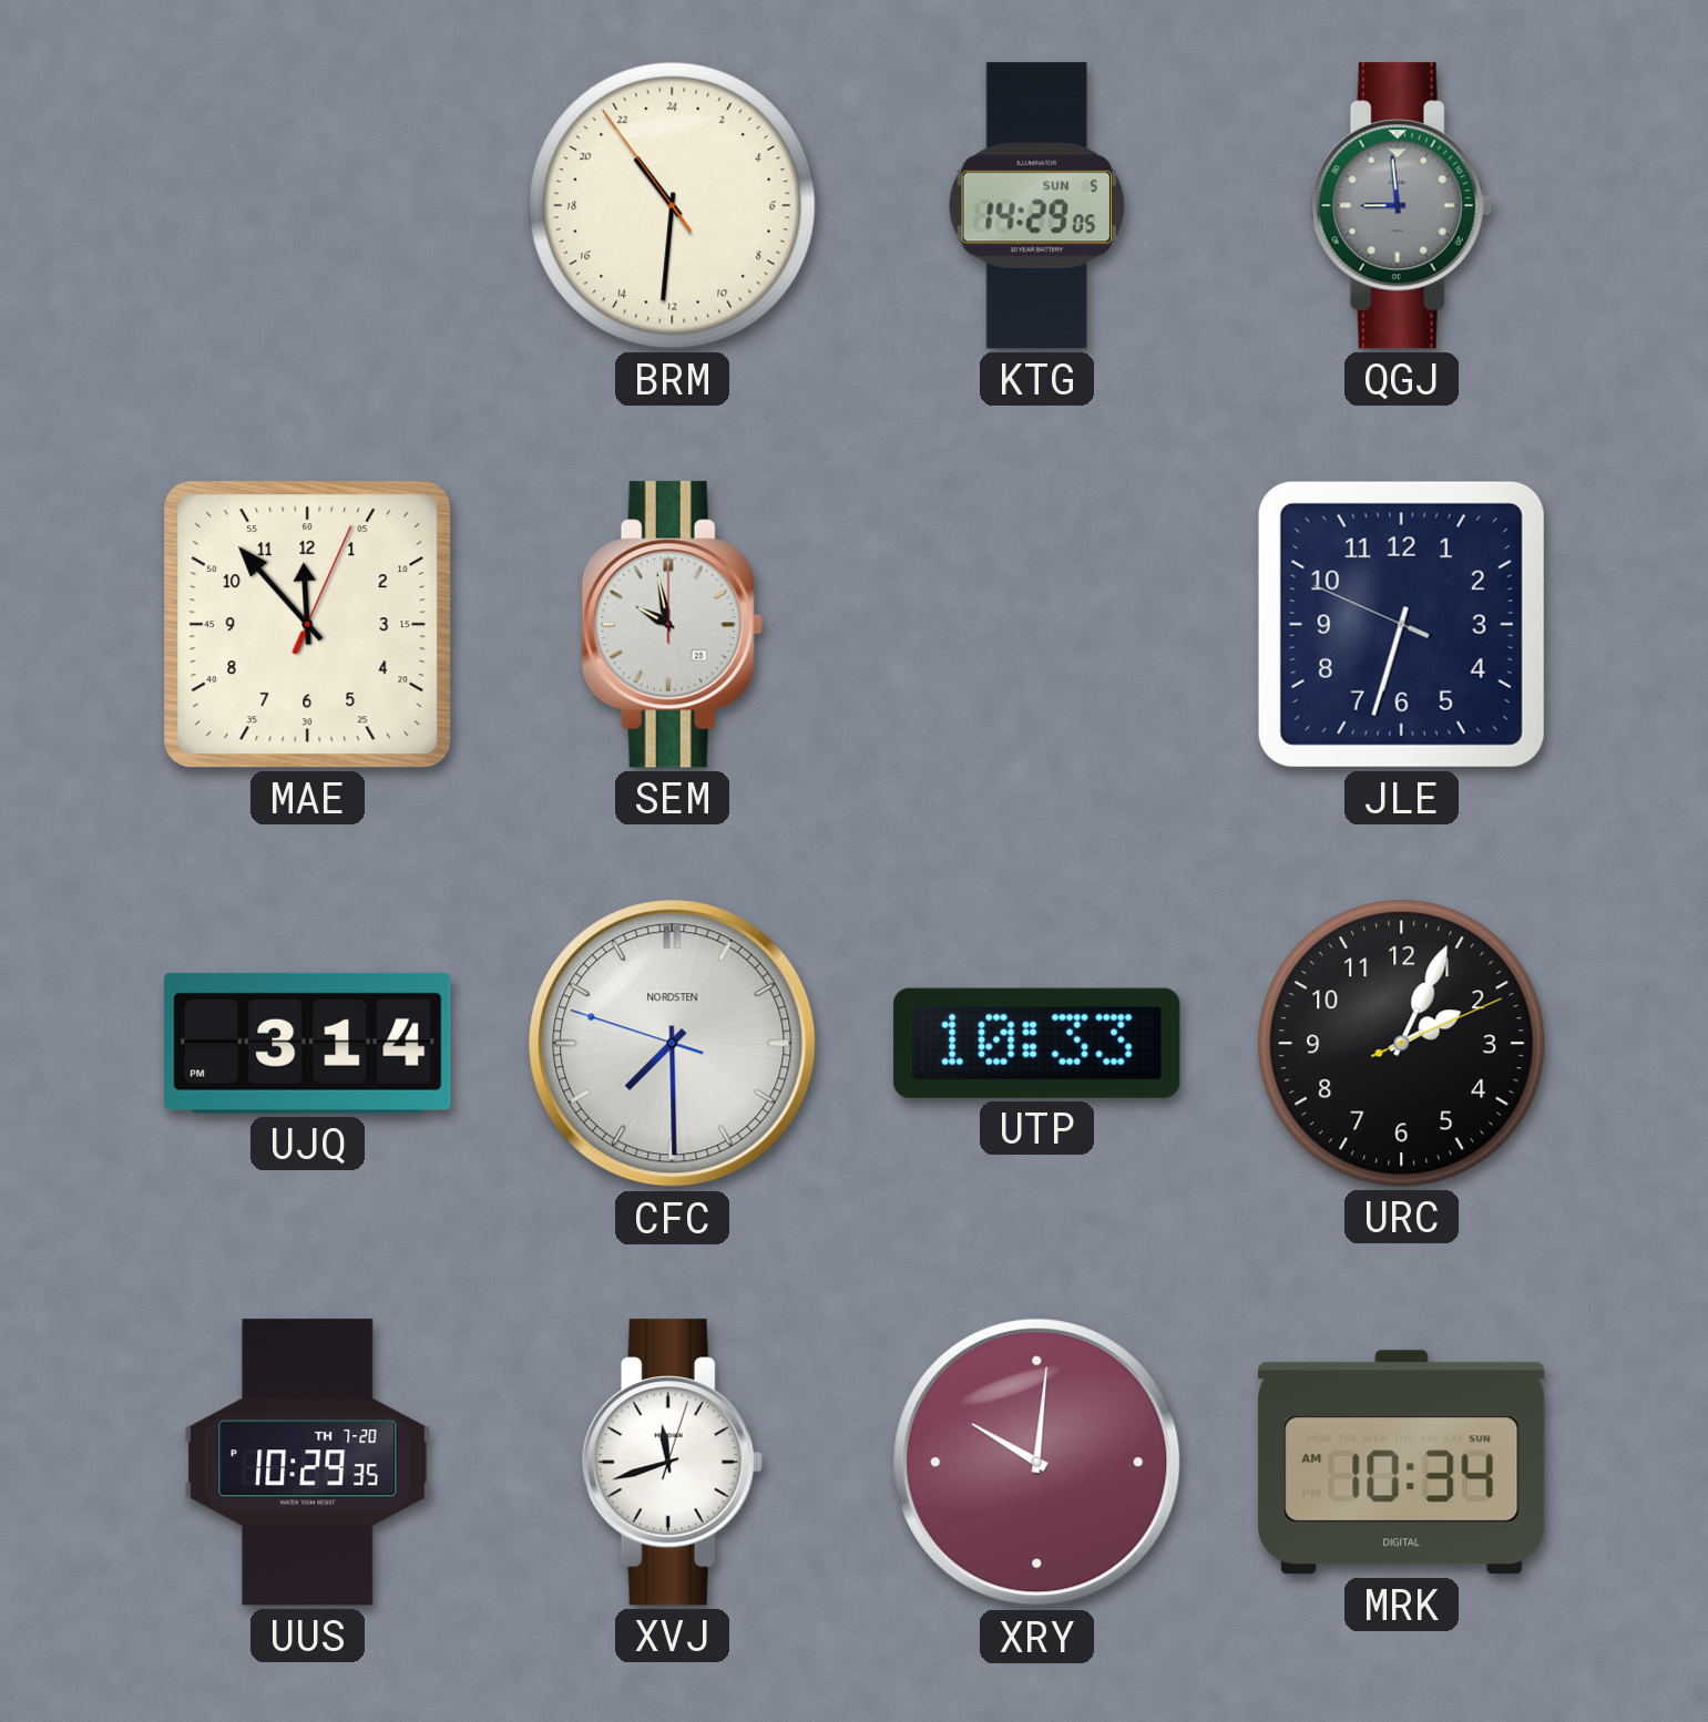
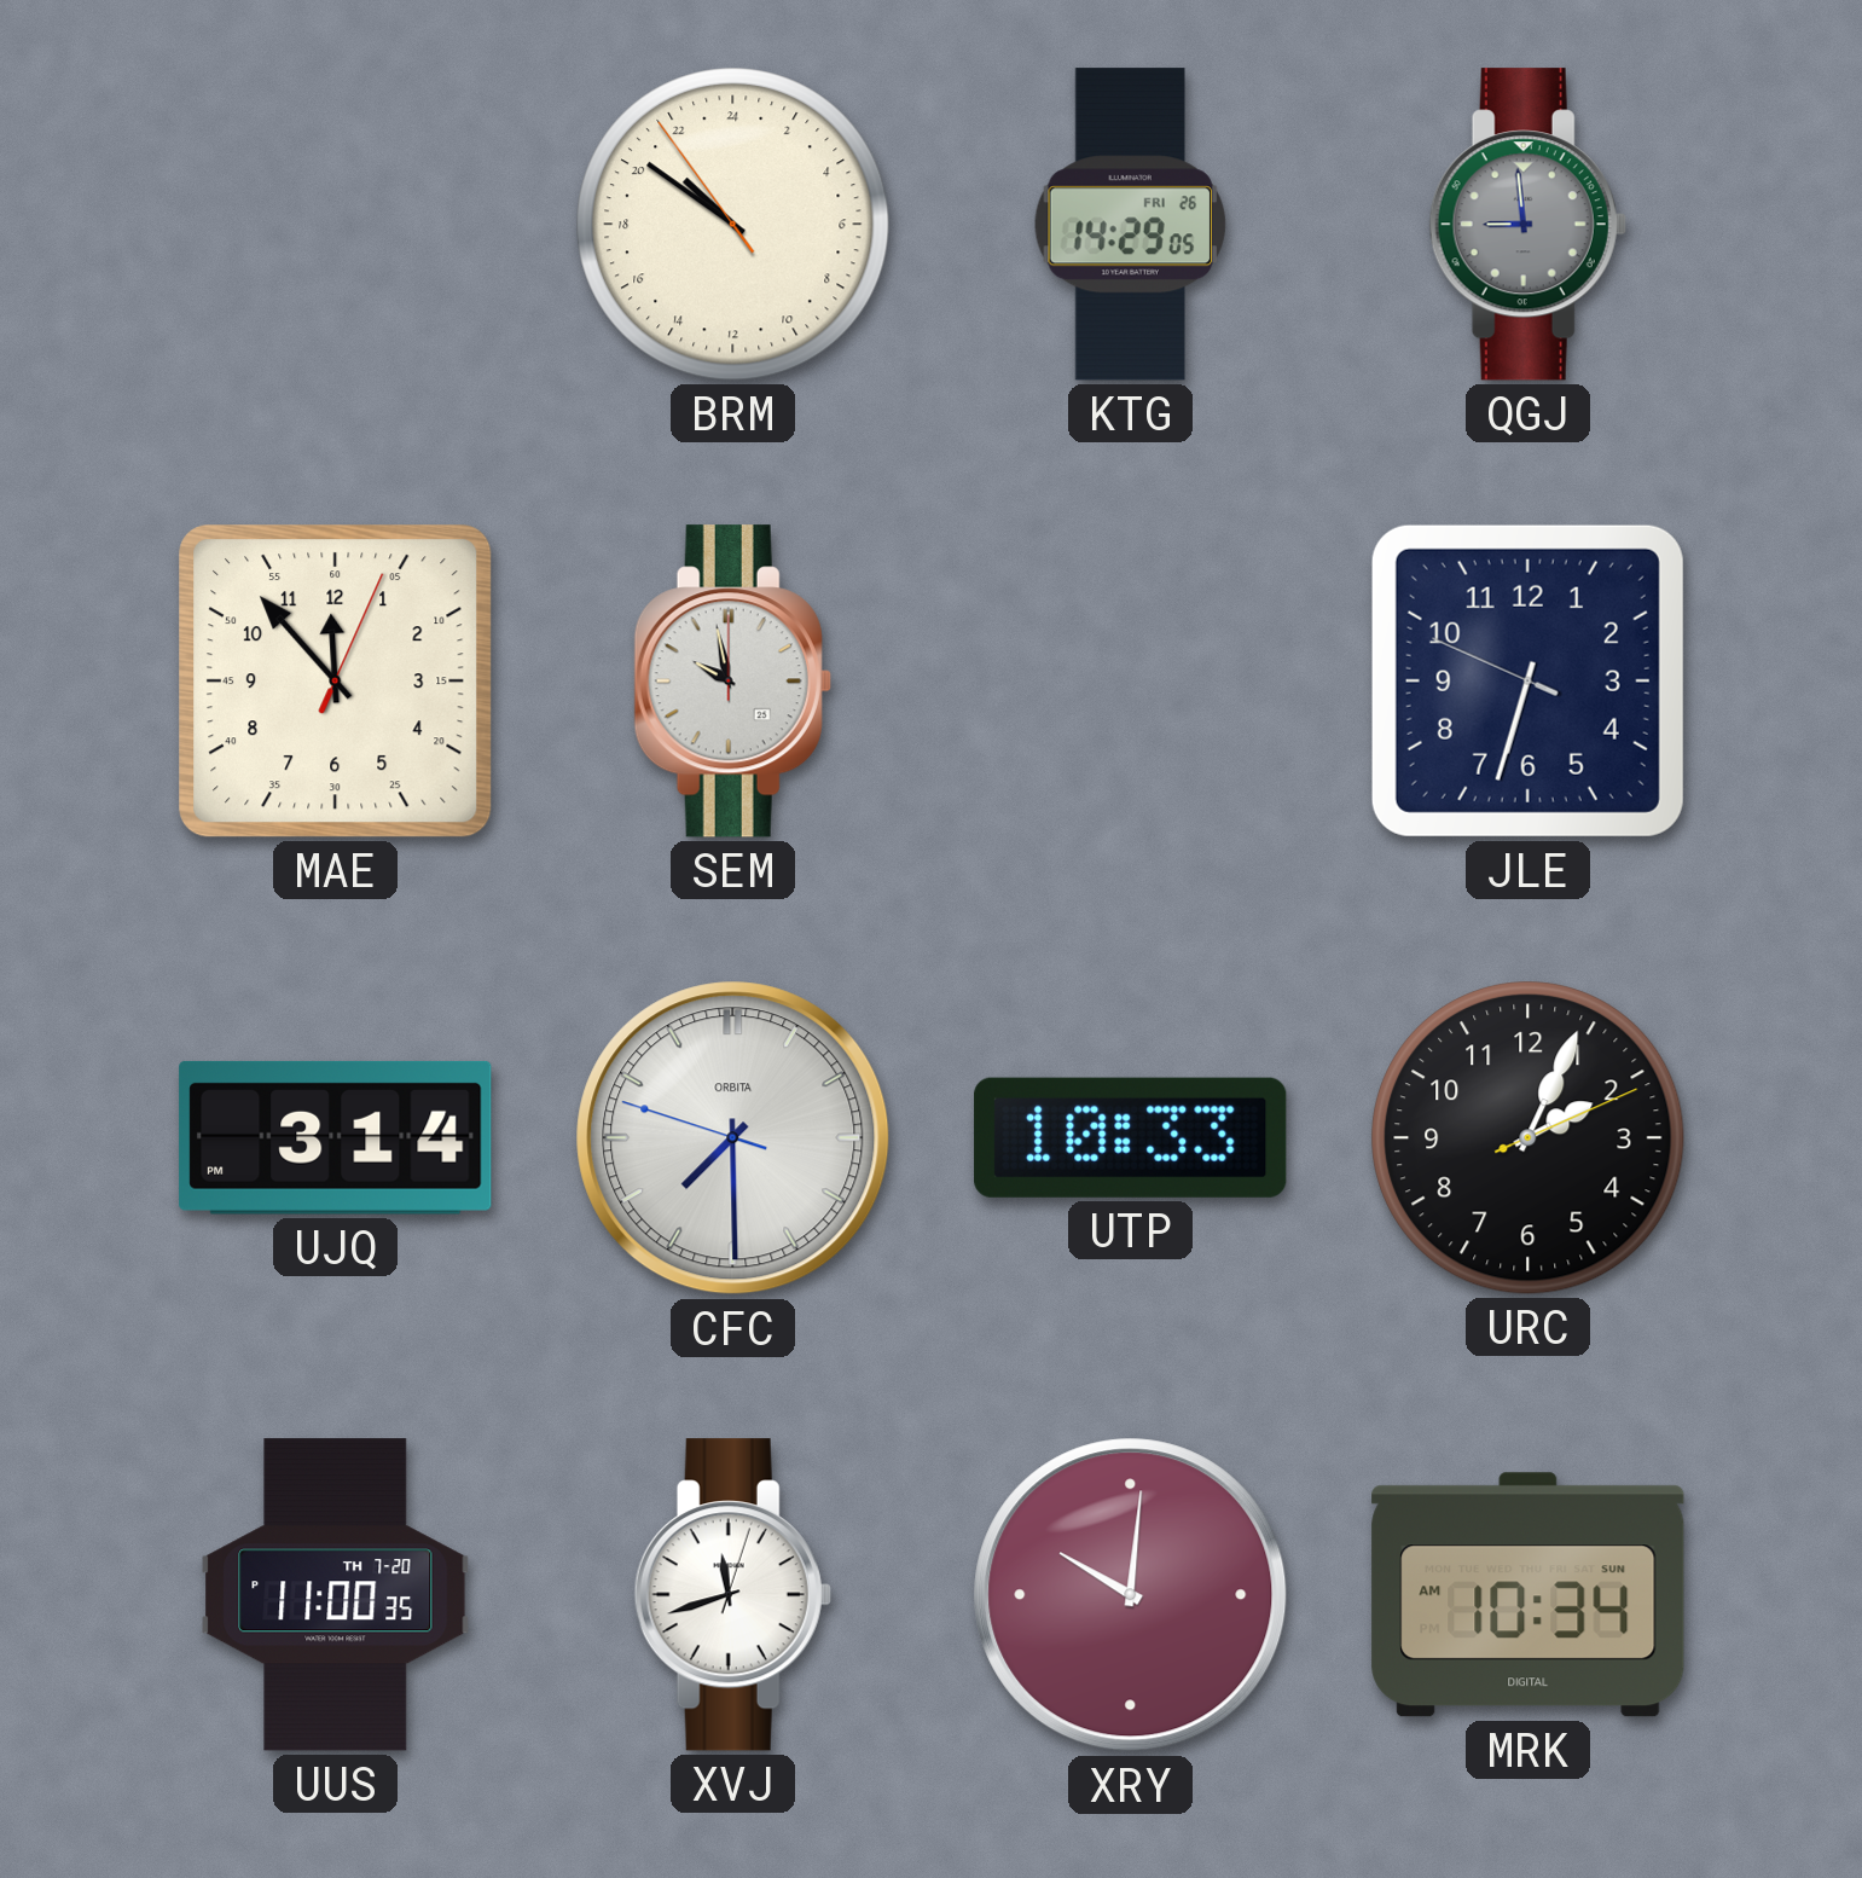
BRM: 21:30 -> 20:50
KTG date: SUN 5 -> FRI 26
CFC brand: NORDSTEN -> ORBITA
UUS: 10:29 -> 11:00
